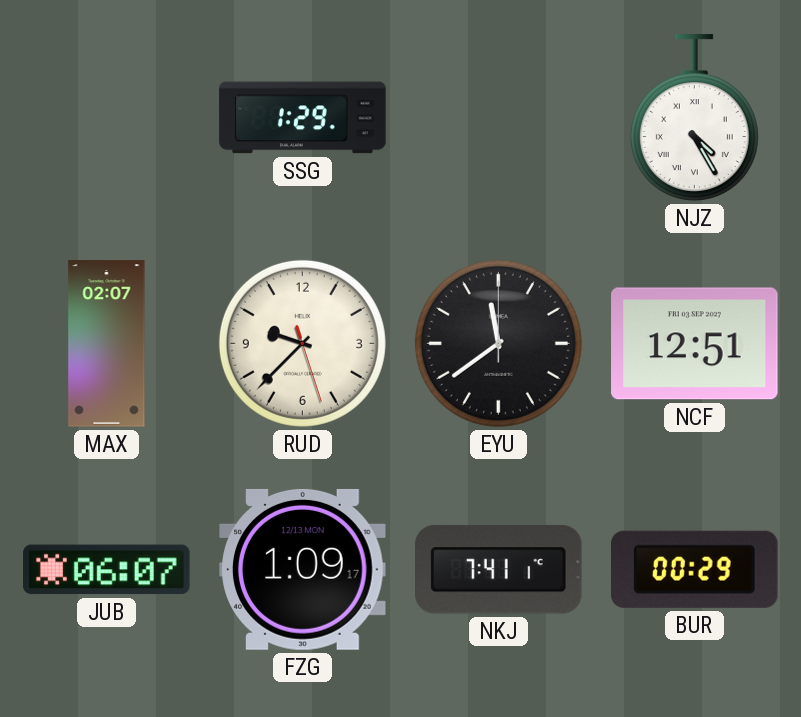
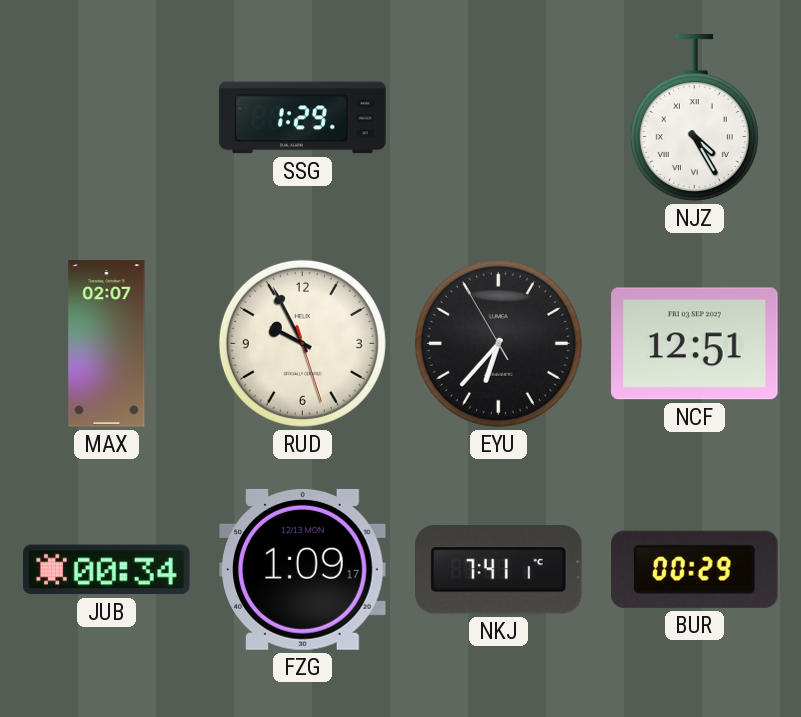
RUD: 9:37 -> 9:55
EYU: 11:39 -> 6:36
JUB: 06:07 -> 00:34
